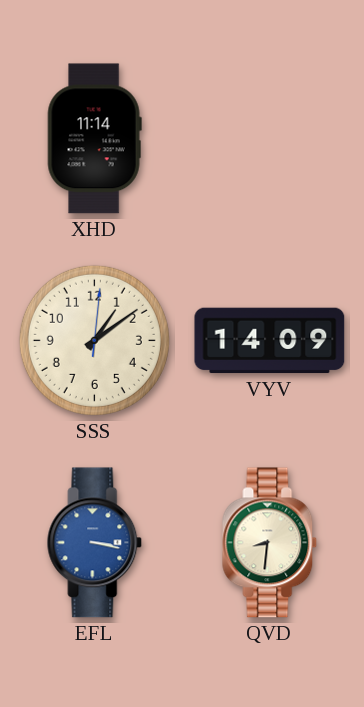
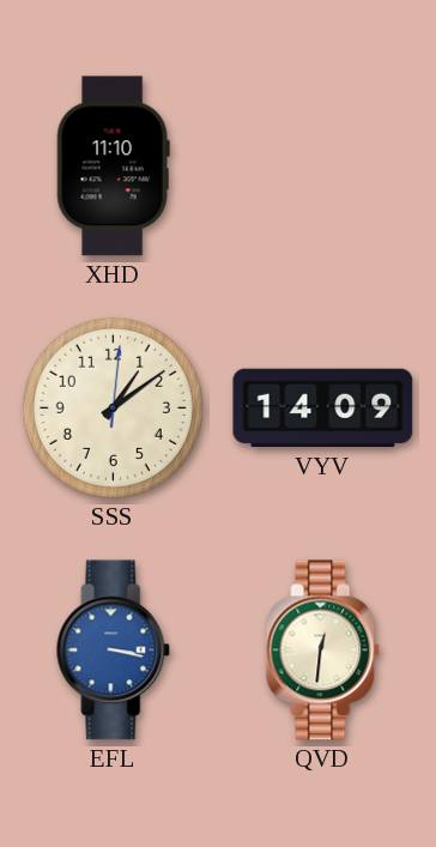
XHD: 11:14 -> 11:10
QVD: 8:31 -> 12:31
